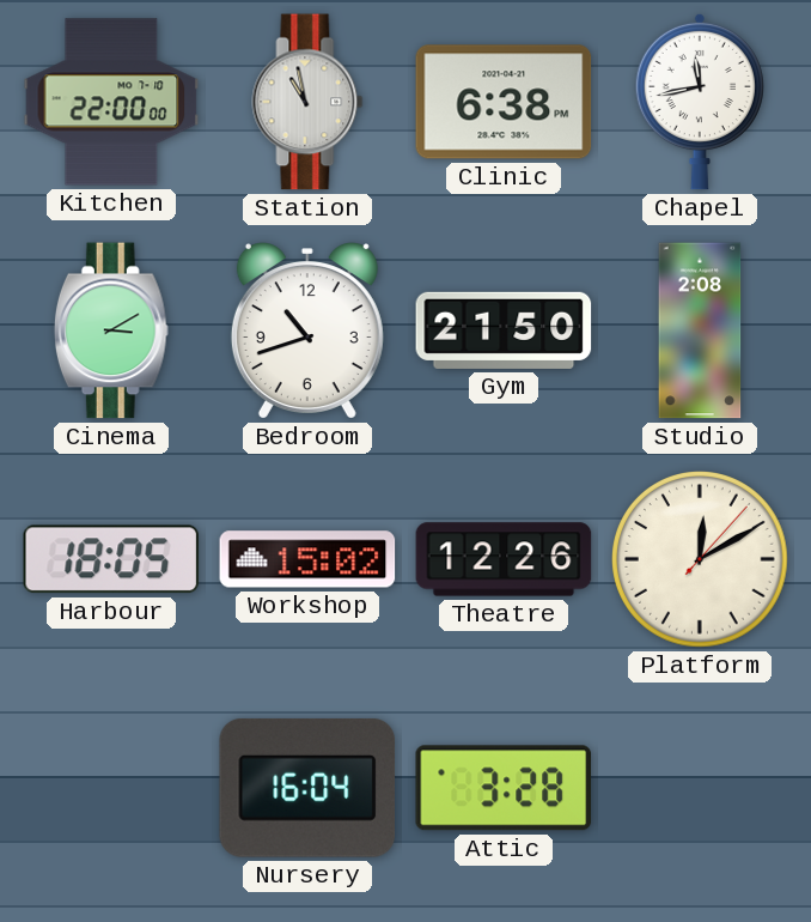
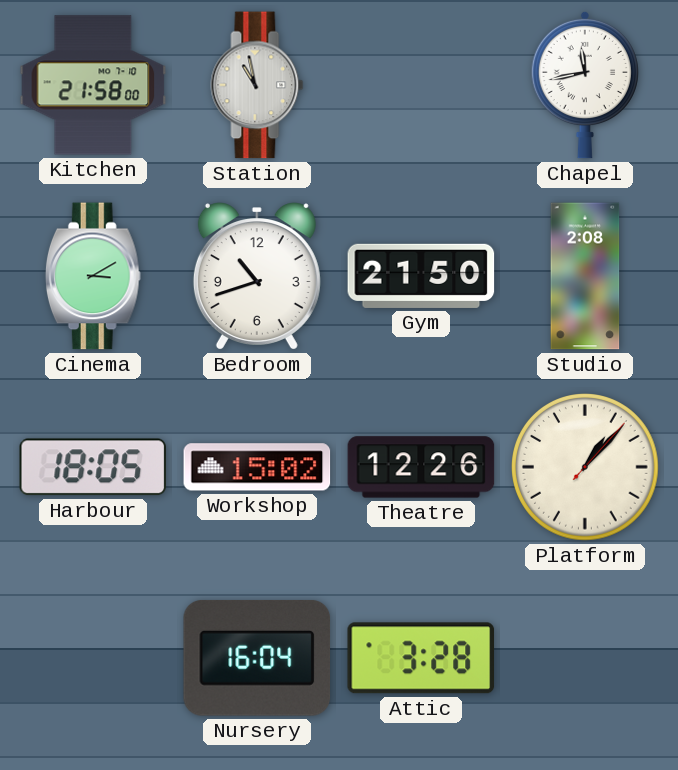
Kitchen: 22:00 -> 21:58
Clinic: 6:38 -> none
Platform: 12:10 -> 1:07
